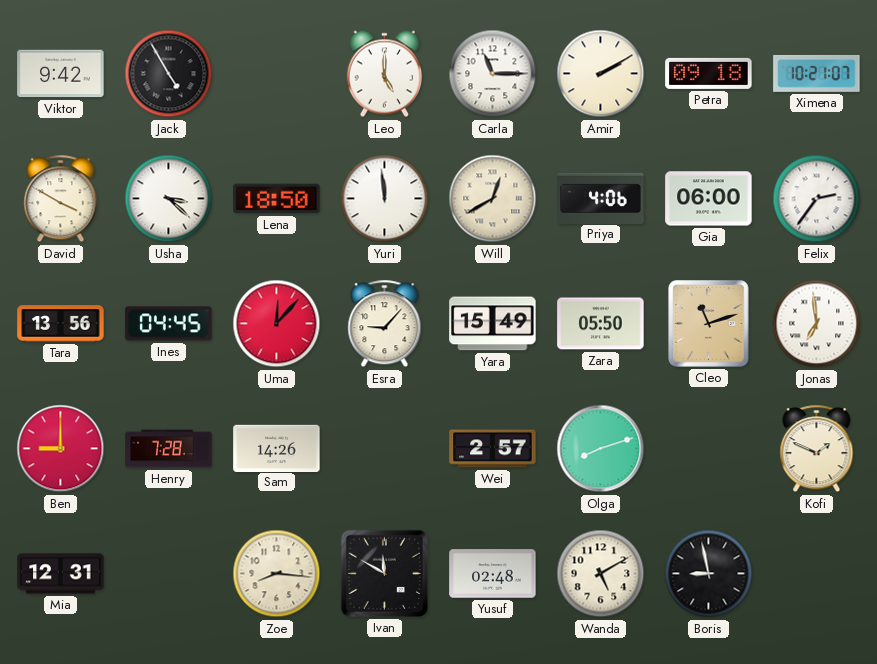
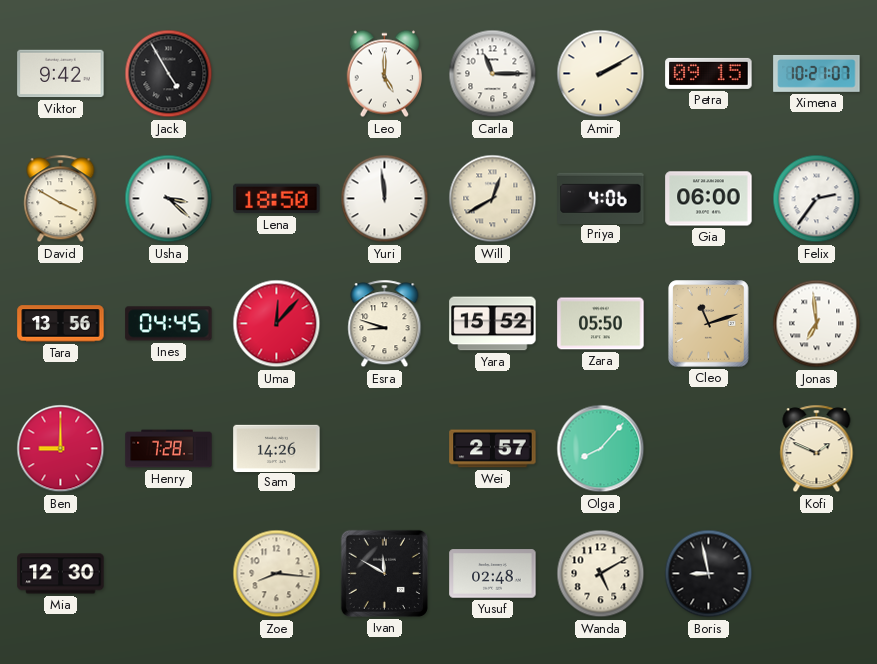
Petra: 09:18 -> 09:15
Esra: 9:07 -> 8:48
Yara: 15:49 -> 15:52
Olga: 8:12 -> 8:07
Mia: 12:31 -> 12:30
